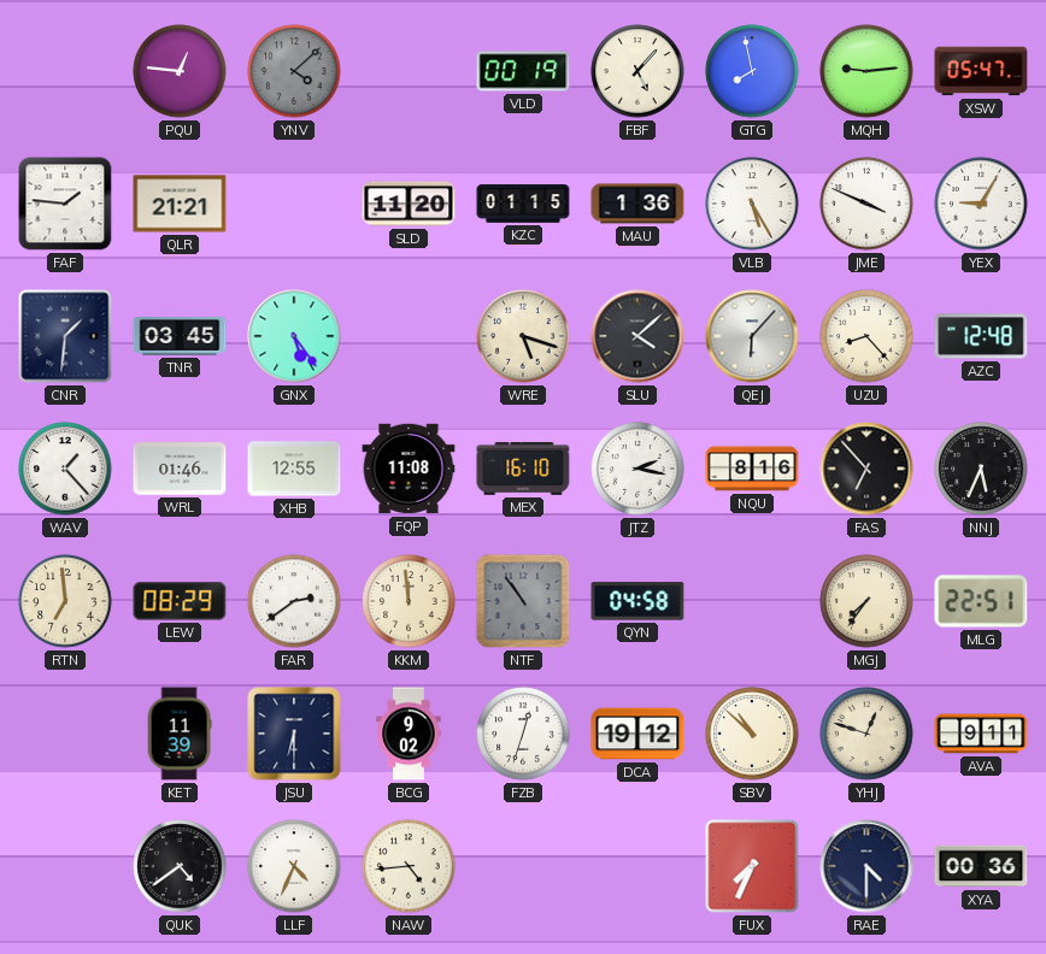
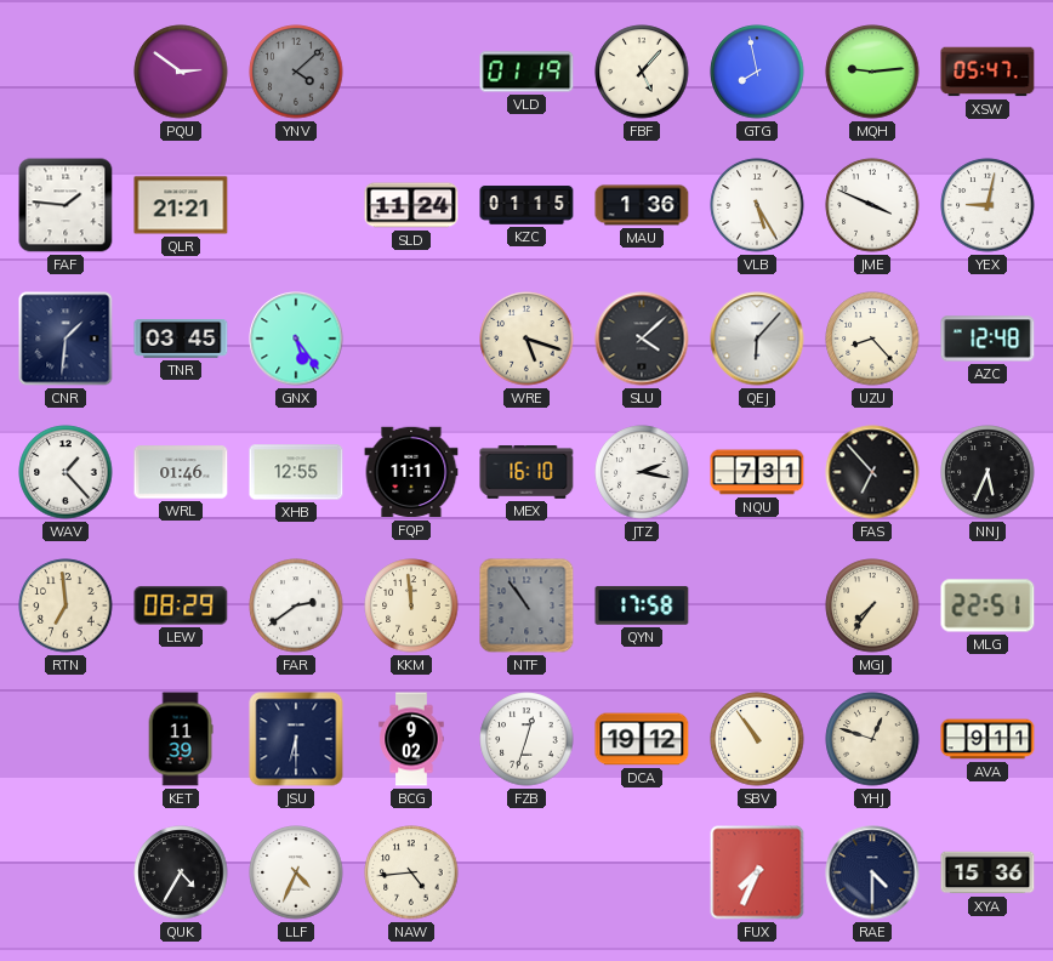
PQU: 12:46 -> 2:51
VLD: 00:19 -> 01:19
SLD: 11:20 -> 11:24
YEX: 9:05 -> 9:02
FQP: 11:08 -> 11:11
NQU: 8:16 -> 7:31
QYN: 04:58 -> 17:58
SBV: 10:52 -> 10:54
QUK: 4:39 -> 4:35
XYA: 00:36 -> 15:36
